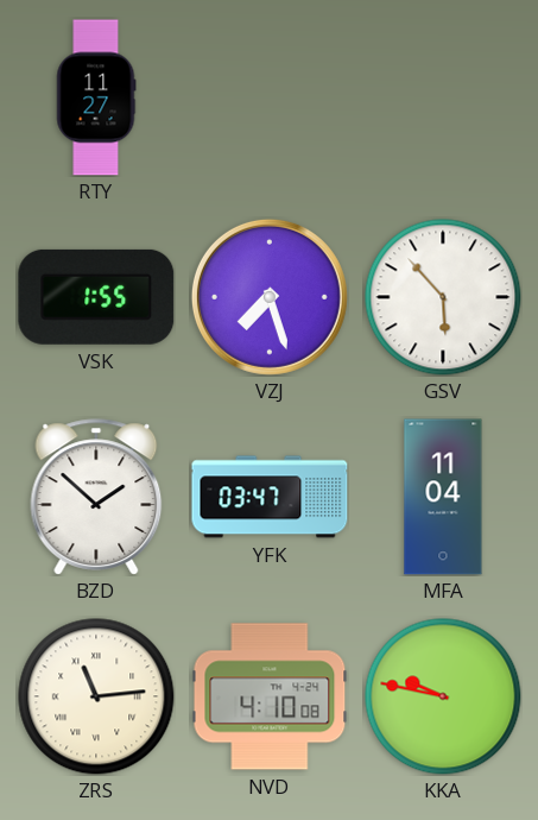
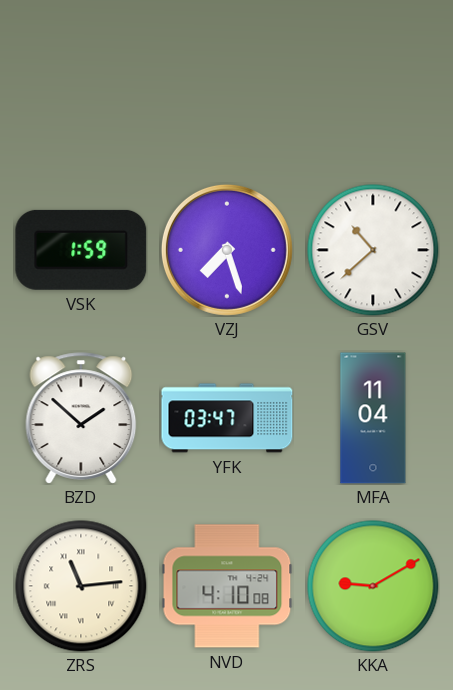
RTY: 11:27 -> none
VSK: 1:55 -> 1:59
GSV: 5:53 -> 10:38
KKA: 9:47 -> 9:10
